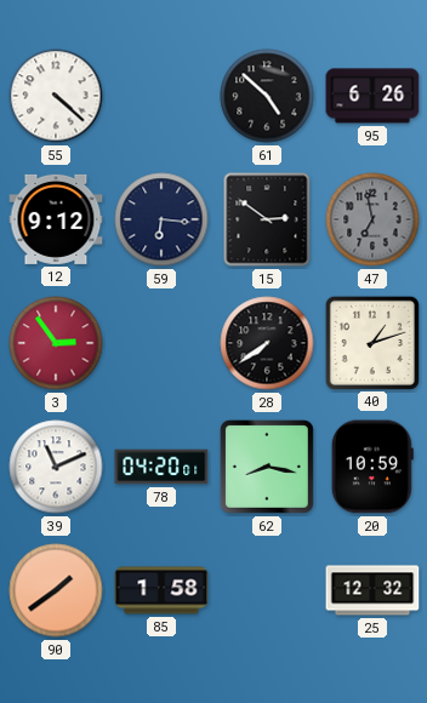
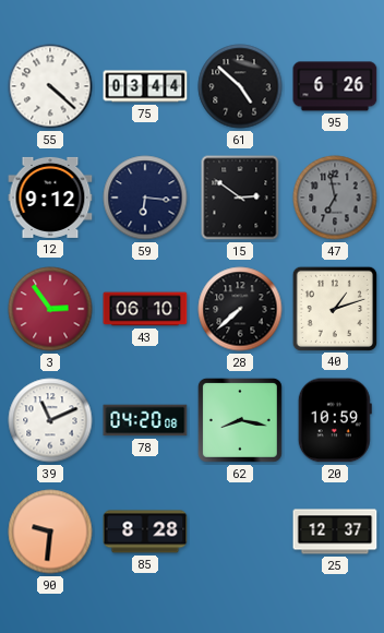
75: none -> 03:44
43: none -> 06:10
28: 7:39 -> 7:38
78: 04:20:01 -> 04:20:08
90: 1:39 -> 9:31
85: 1:58 -> 8:28
25: 12:32 -> 12:37
